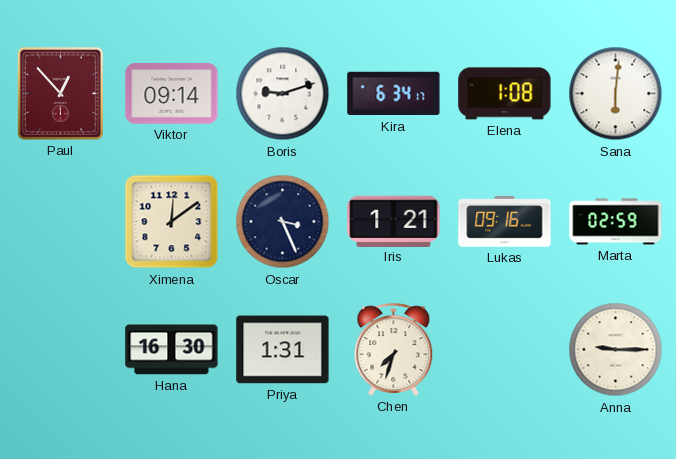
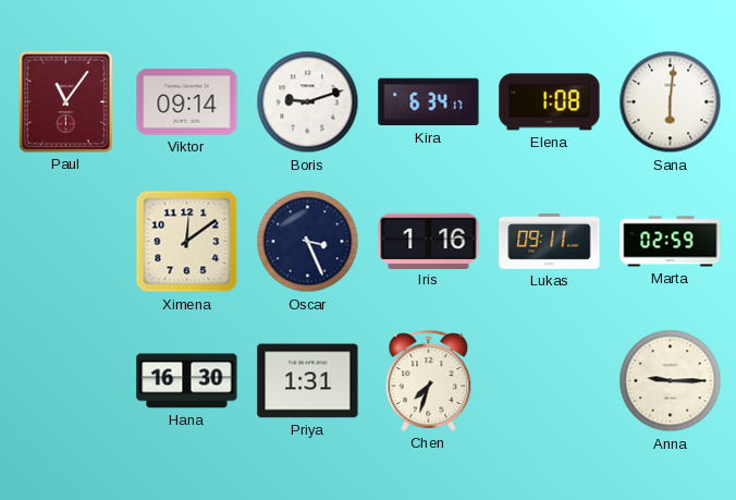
Paul: 12:53 -> 11:06
Iris: 1:21 -> 1:16
Lukas: 09:16 -> 09:11
